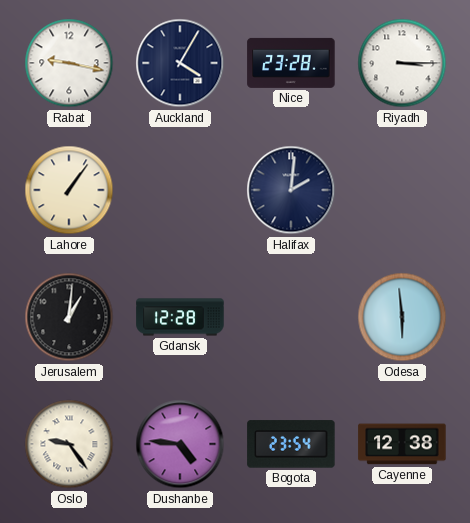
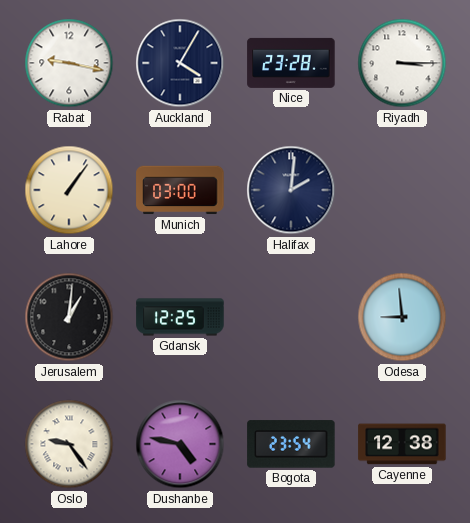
Munich: none -> 03:00
Gdansk: 12:28 -> 12:25
Odesa: 5:59 -> 8:59
Dushanbe: 4:46 -> 4:47
